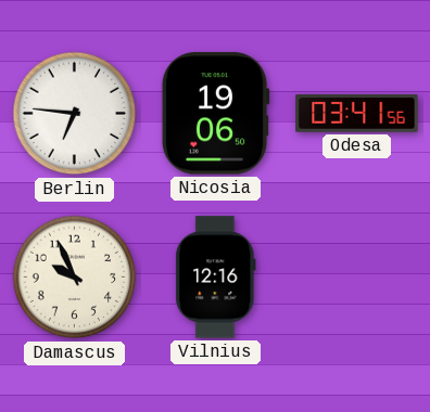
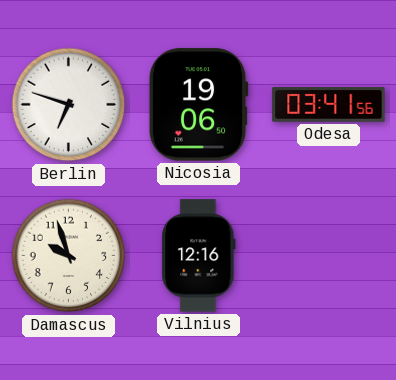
Berlin: 6:46 -> 6:48
Damascus: 9:56 -> 9:57
